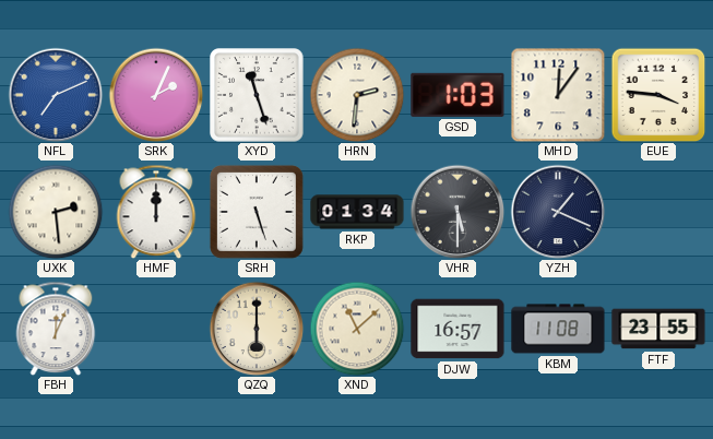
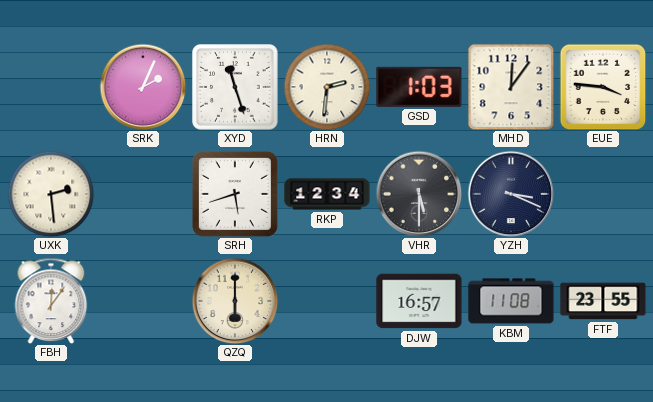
NFL: 7:11 -> none
HMF: 12:00 -> none
SRH: 5:27 -> 5:42
RKP: 01:34 -> 12:34
YZH: 1:19 -> 3:19
FBH: 12:04 -> 12:06
XND: 11:08 -> none
